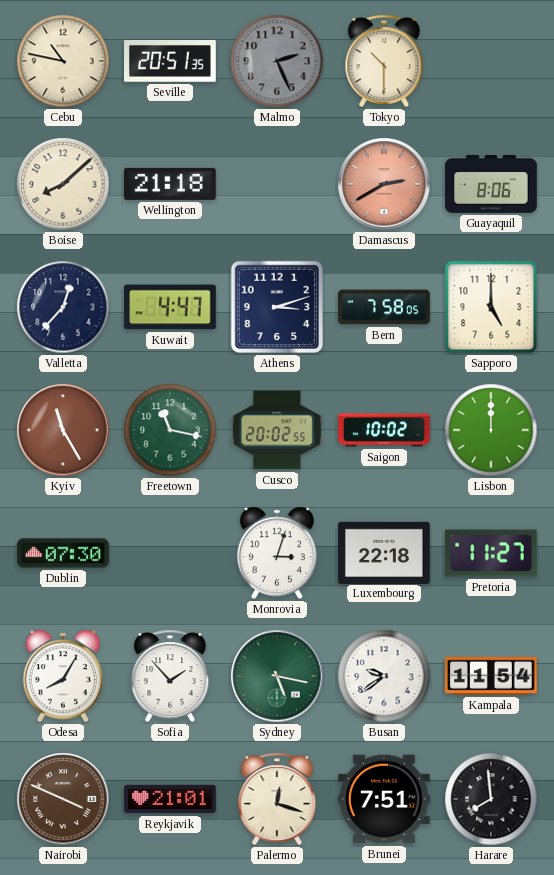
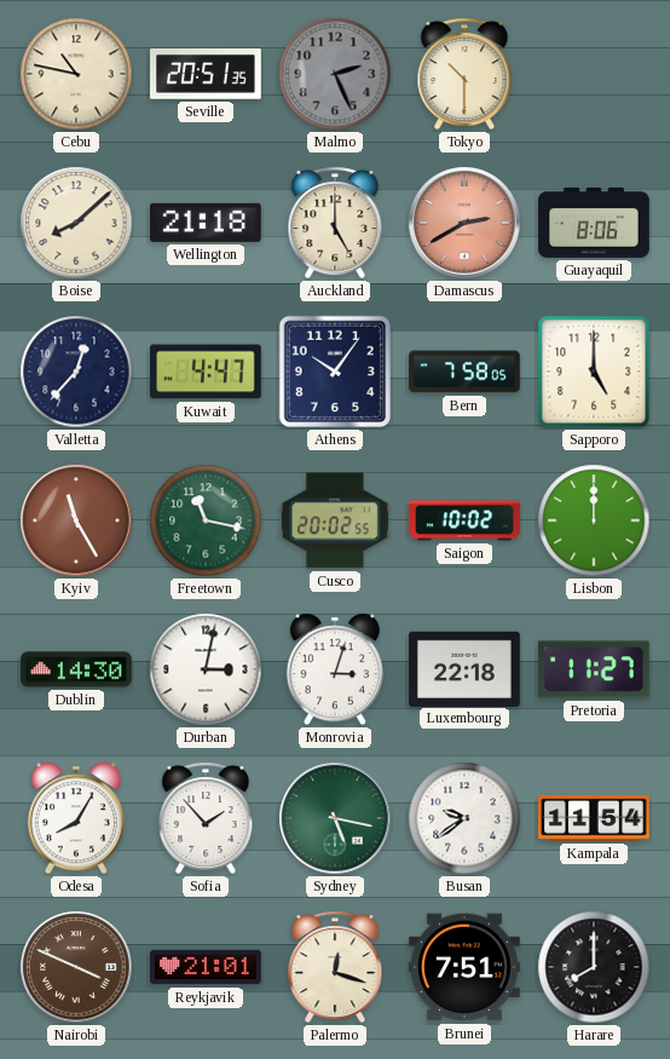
Auckland: none -> 5:00
Athens: 3:12 -> 10:06
Dublin: 07:30 -> 14:30
Durban: none -> 3:02
Harare: 7:59 -> 8:00
